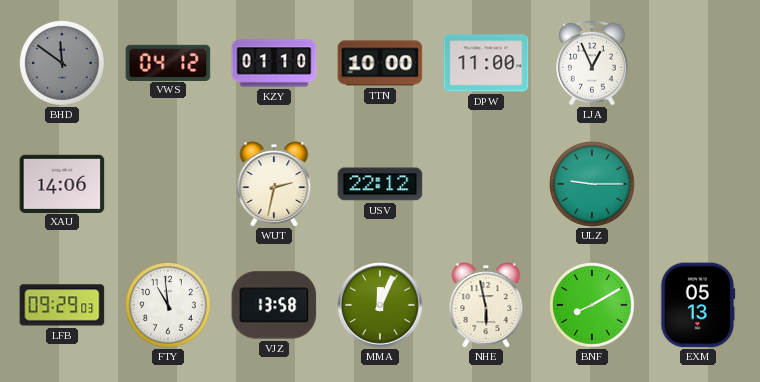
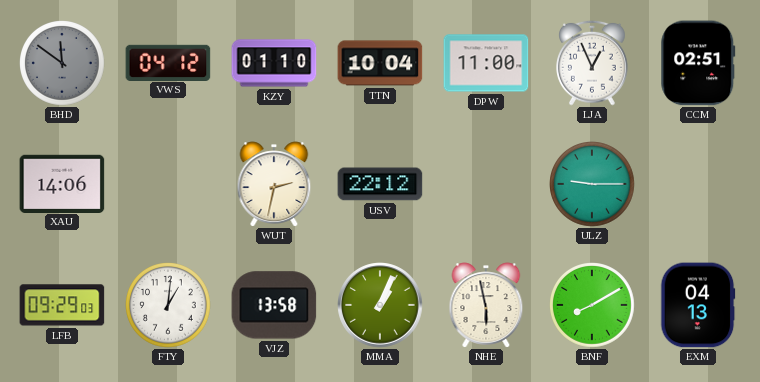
TTN: 10:00 -> 10:04
CCM: none -> 02:51
FTY: 10:59 -> 1:01
MMA: 12:04 -> 1:04
EXM: 05:13 -> 04:13
